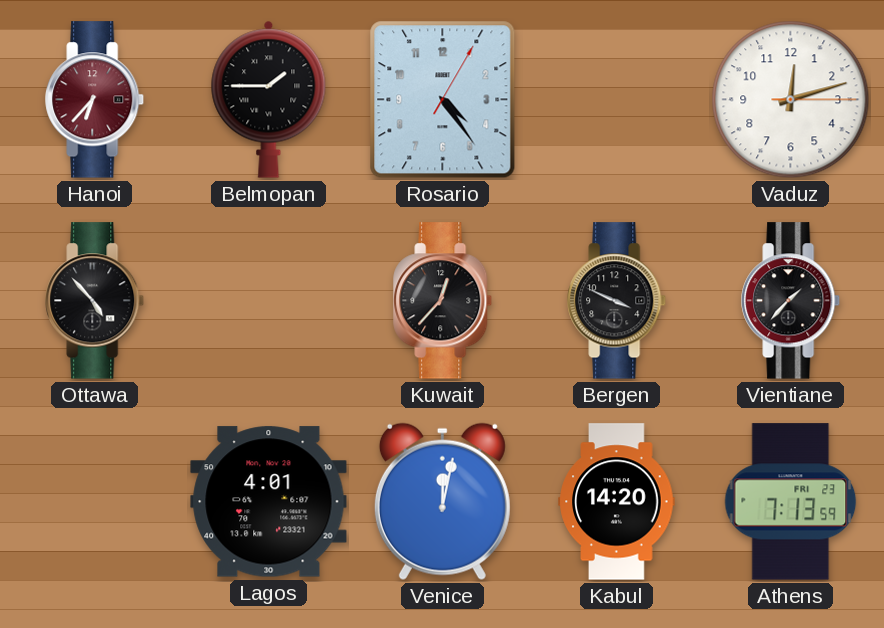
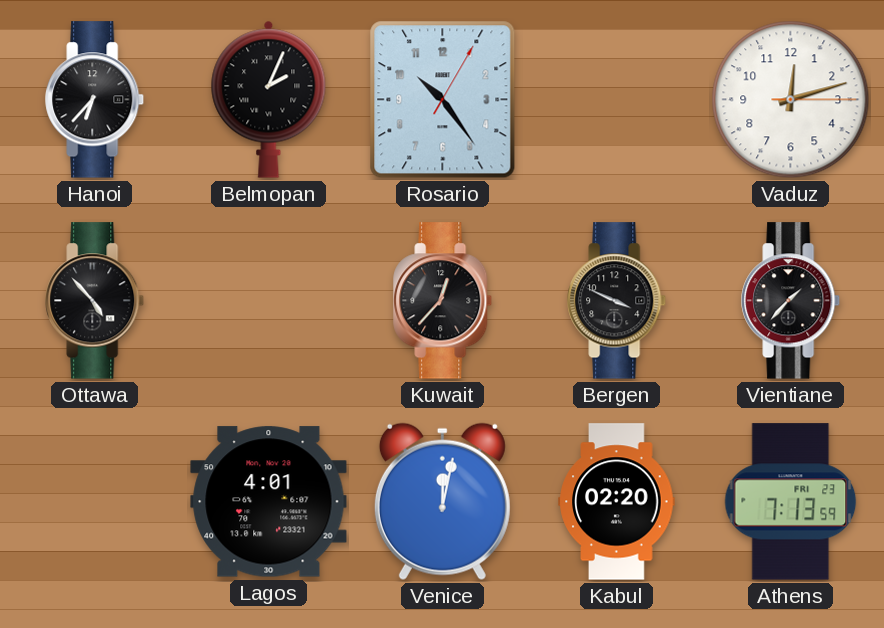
Hanoi dial: burgundy -> black
Belmopan: 1:45 -> 2:04
Rosario: 4:24 -> 10:24
Kabul: 14:20 -> 02:20
